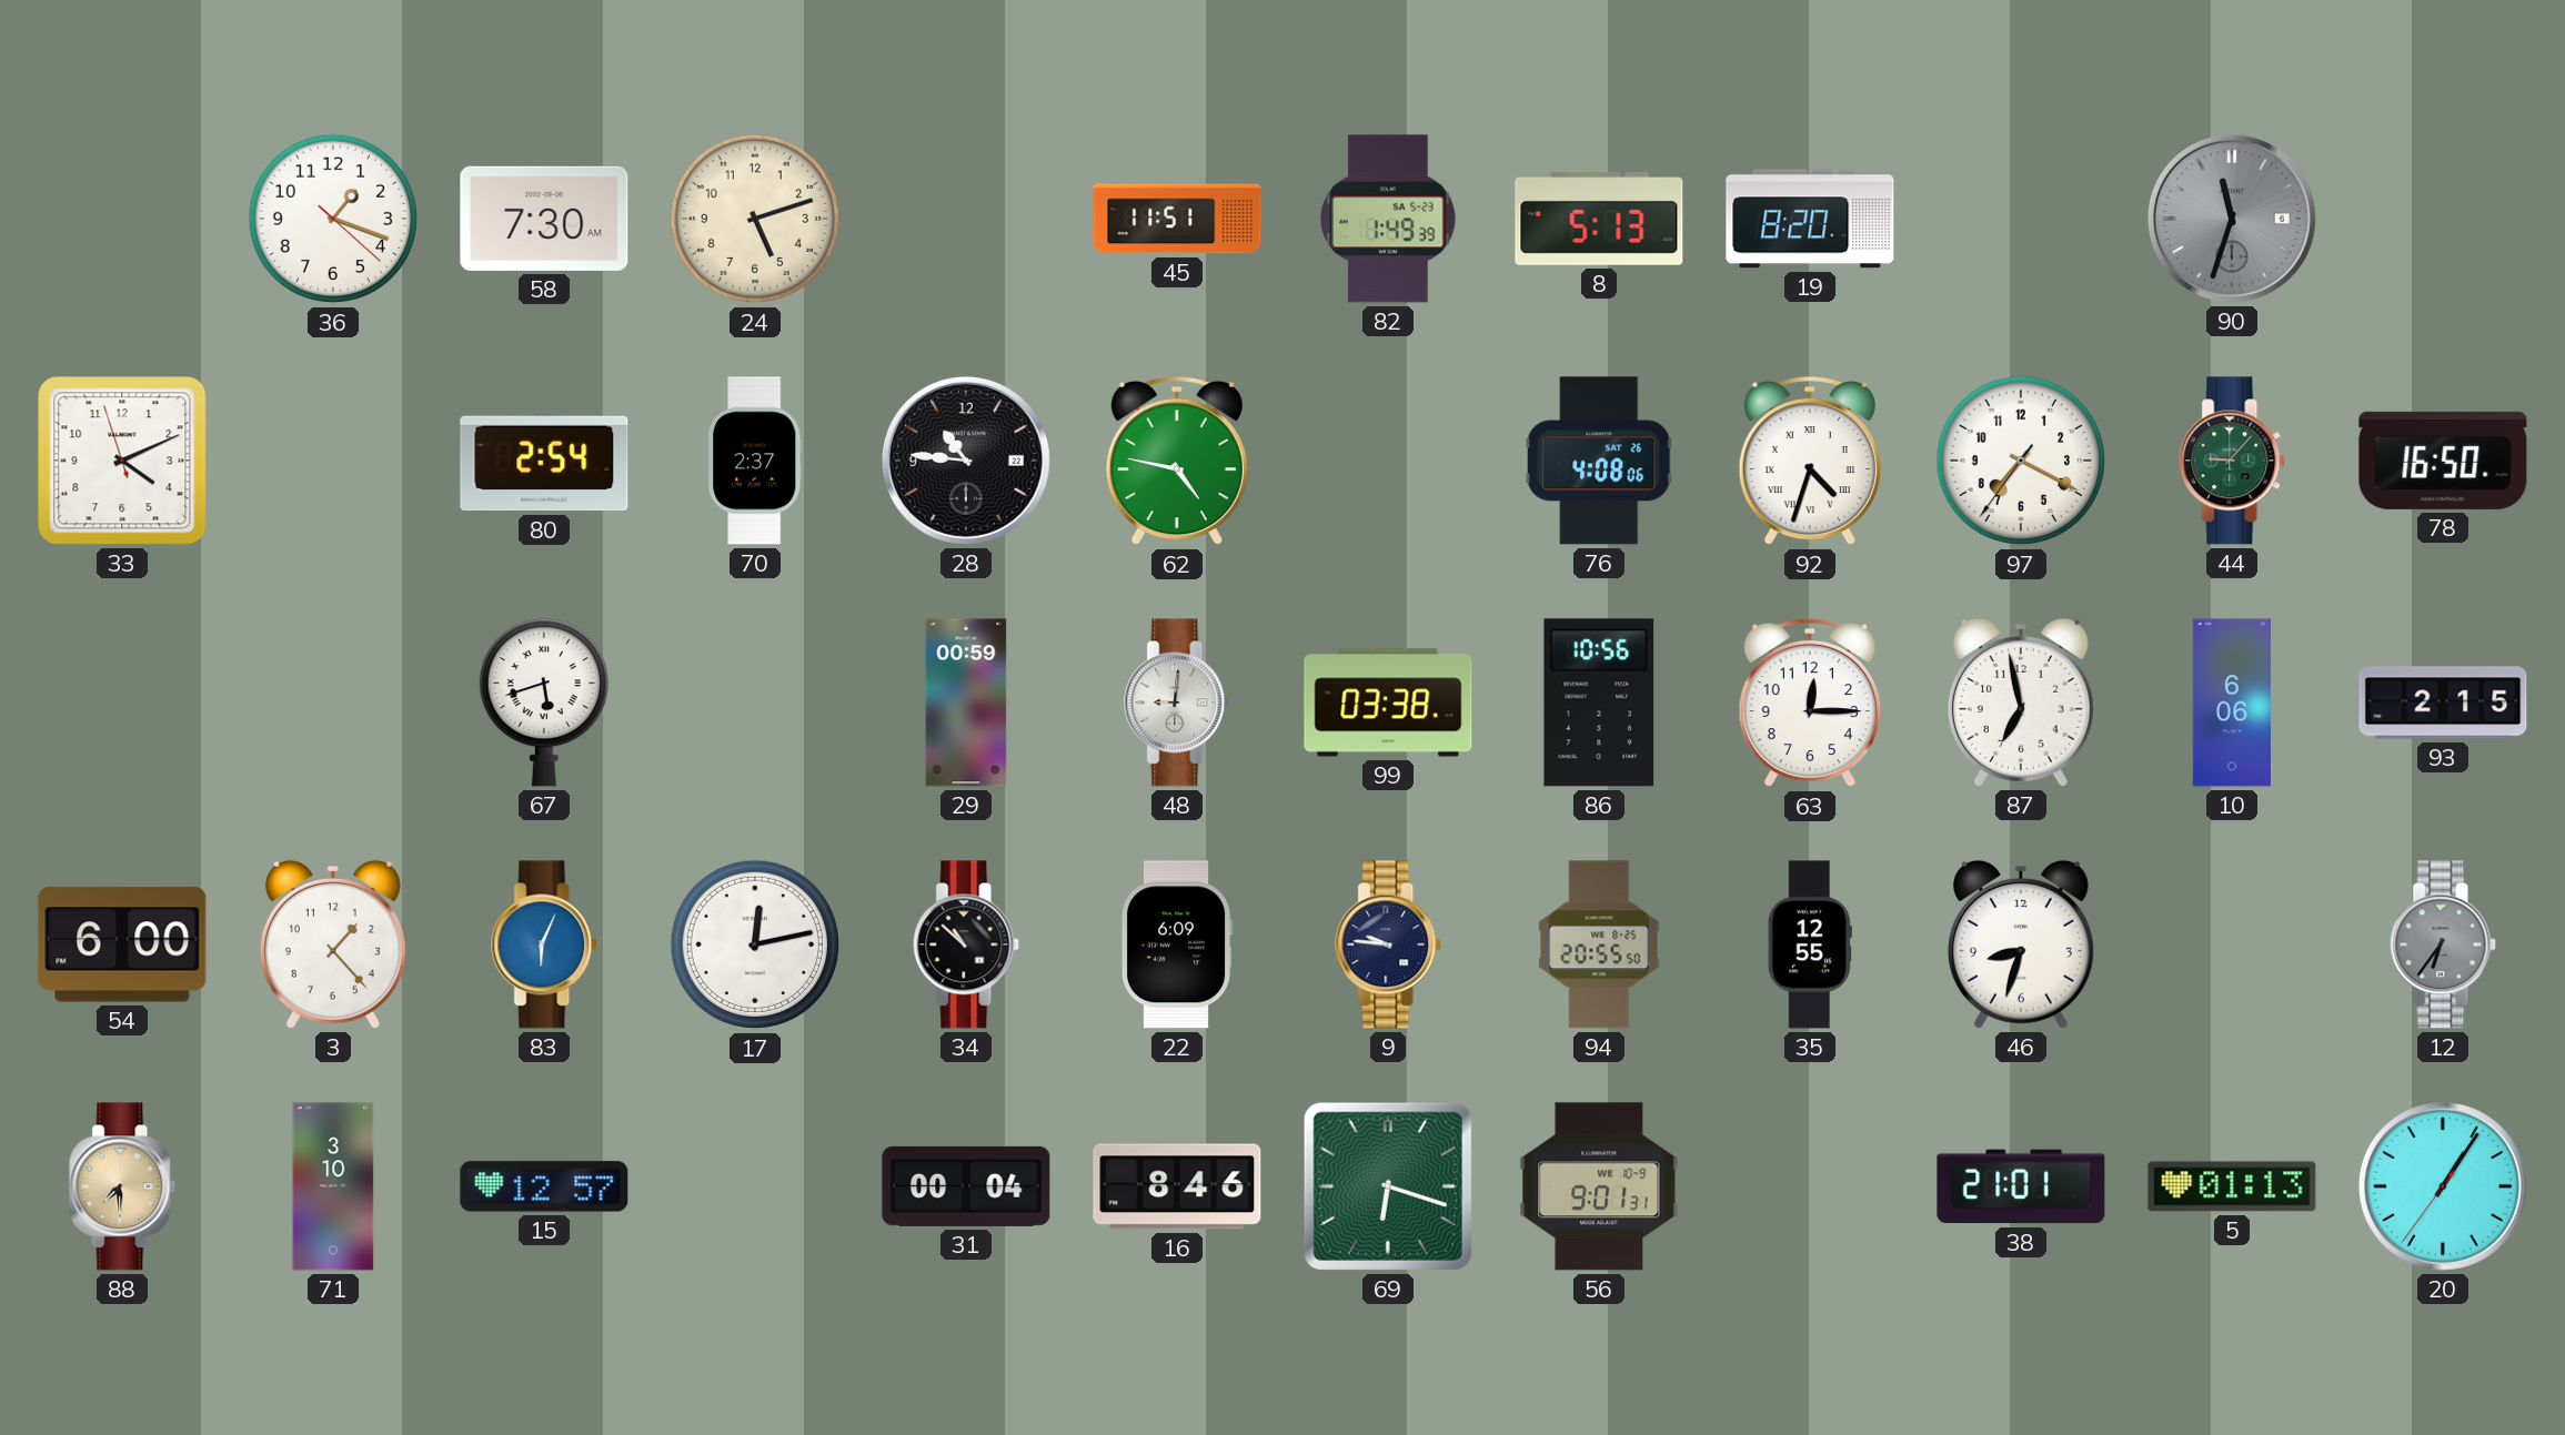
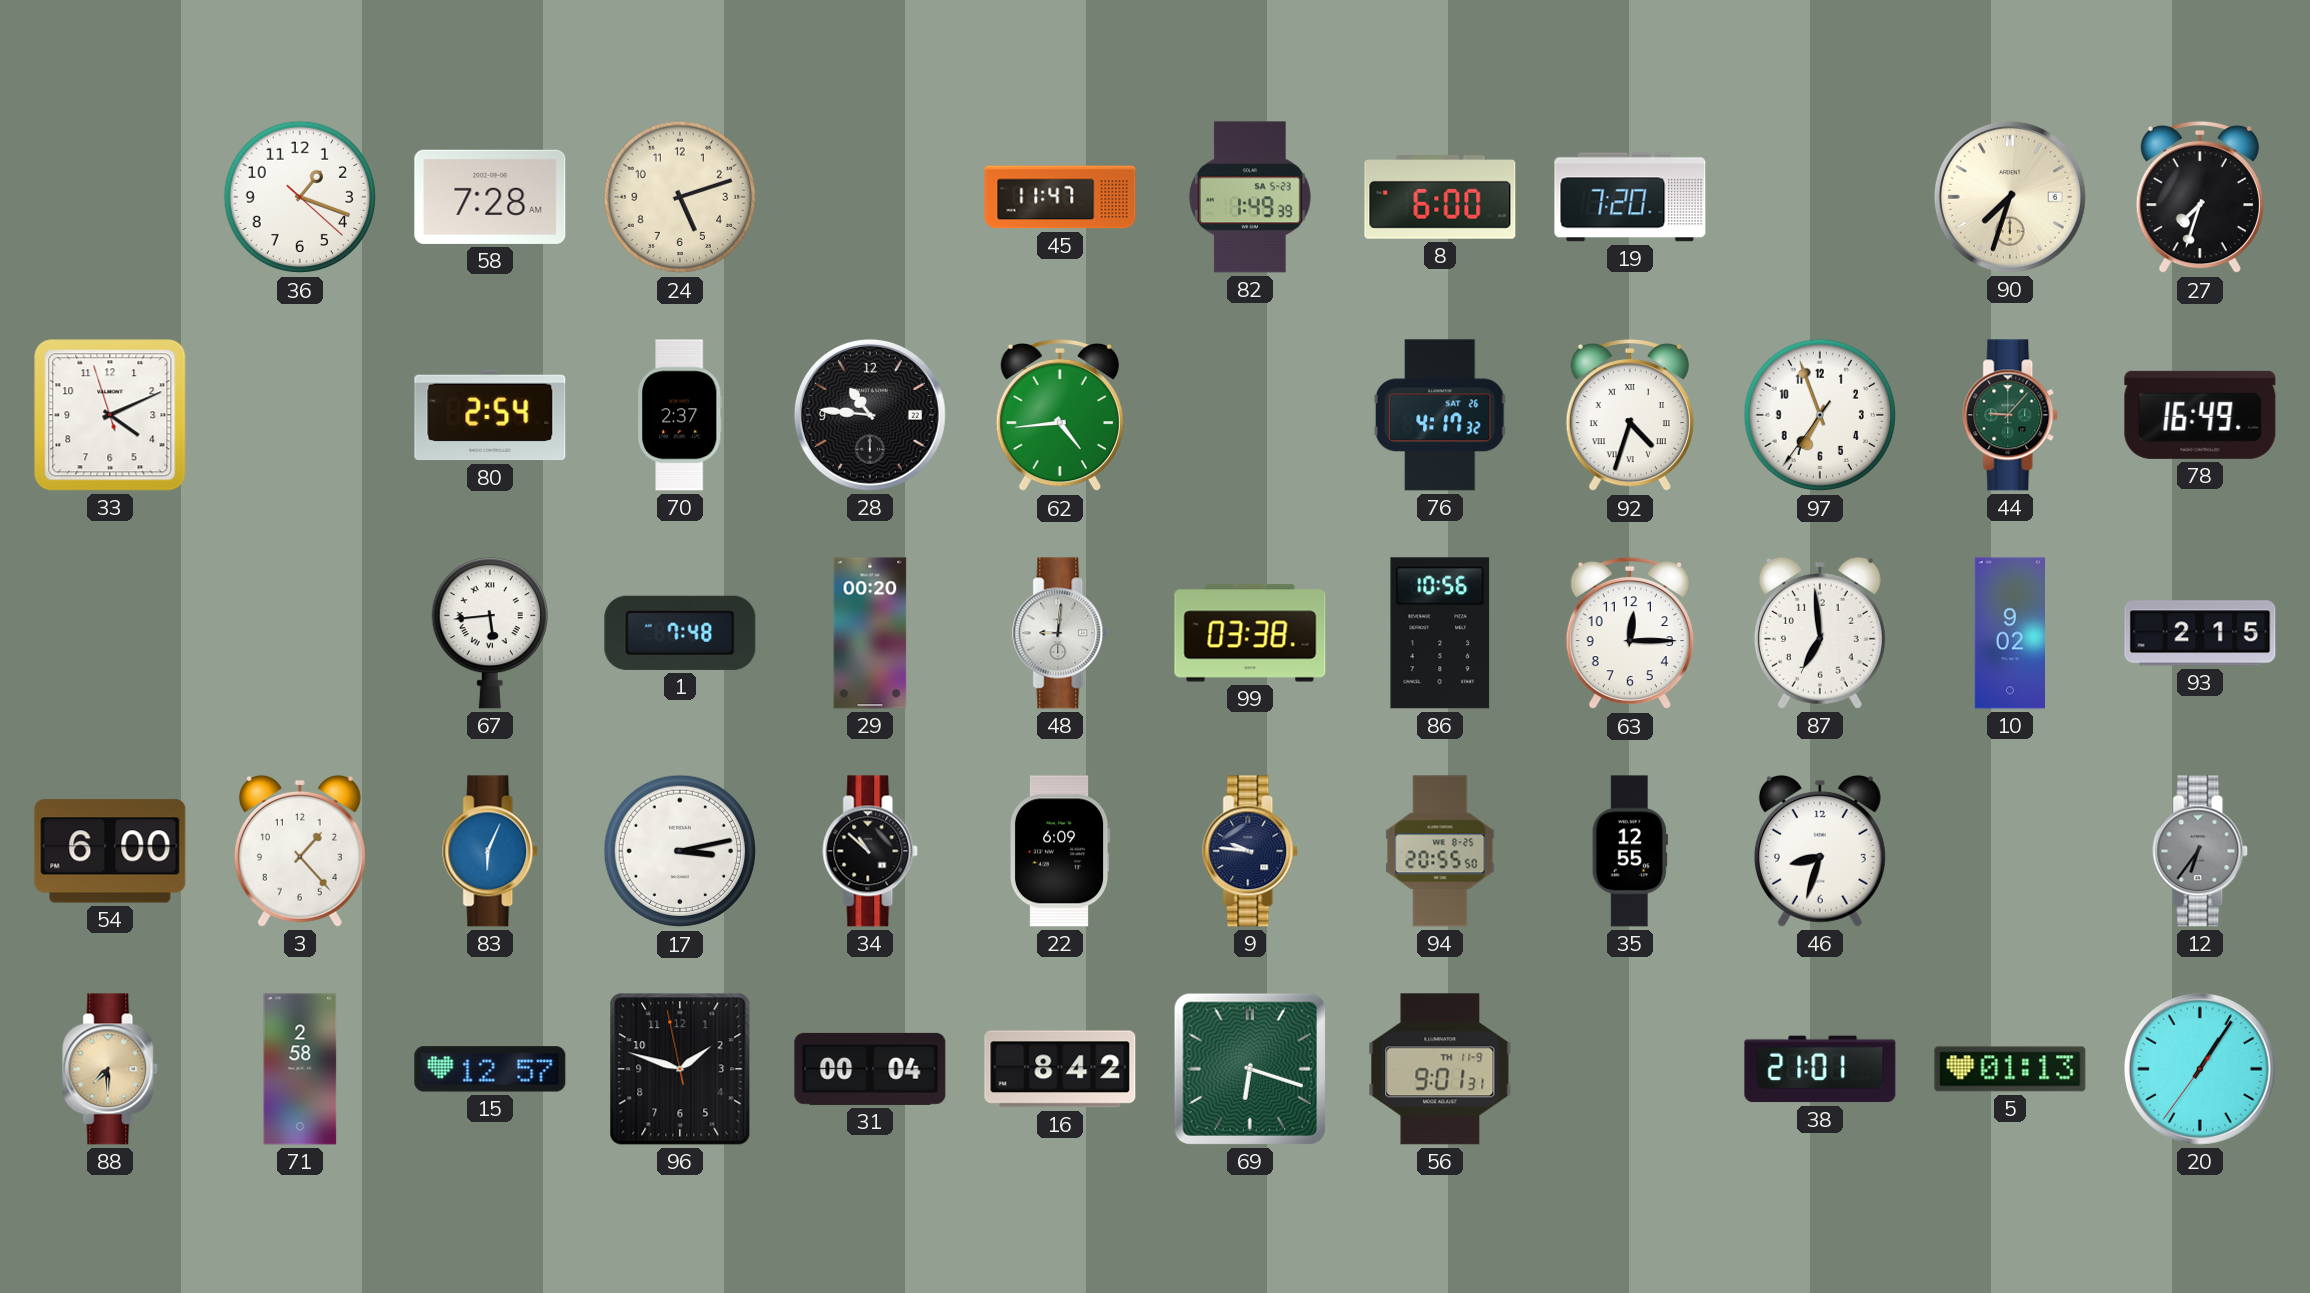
58: 7:30 -> 7:28
45: 11:51 -> 11:47
8: 5:13 -> 6:00
19: 8:20 -> 7:20
90: 11:33 -> 7:33
90 dial: grey -> cream
27: none -> 7:33
62: 4:47 -> 4:44
76: 4:08 -> 4:17
97: 7:19 -> 6:56
78: 16:50 -> 16:49
67: 5:42 -> 5:44
1: none -> 7:48
29: 00:59 -> 00:20
87: 6:58 -> 6:59
10: 6:06 -> 9:02
17: 12:13 -> 3:13
71: 3:10 -> 2:58
96: none -> 1:47
16: 8:46 -> 8:42
56 date: WE 10-9 -> TH 11-9
